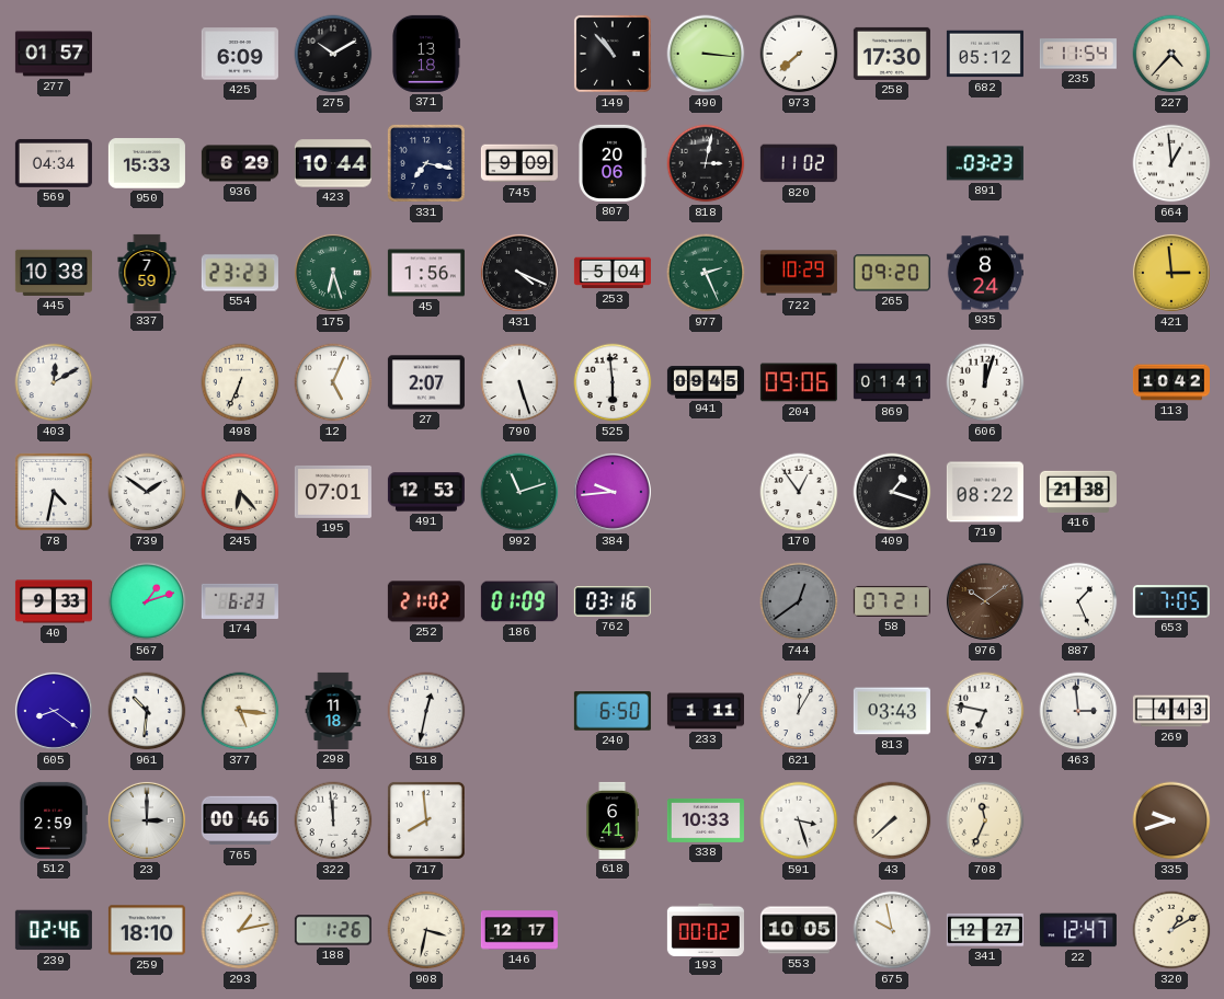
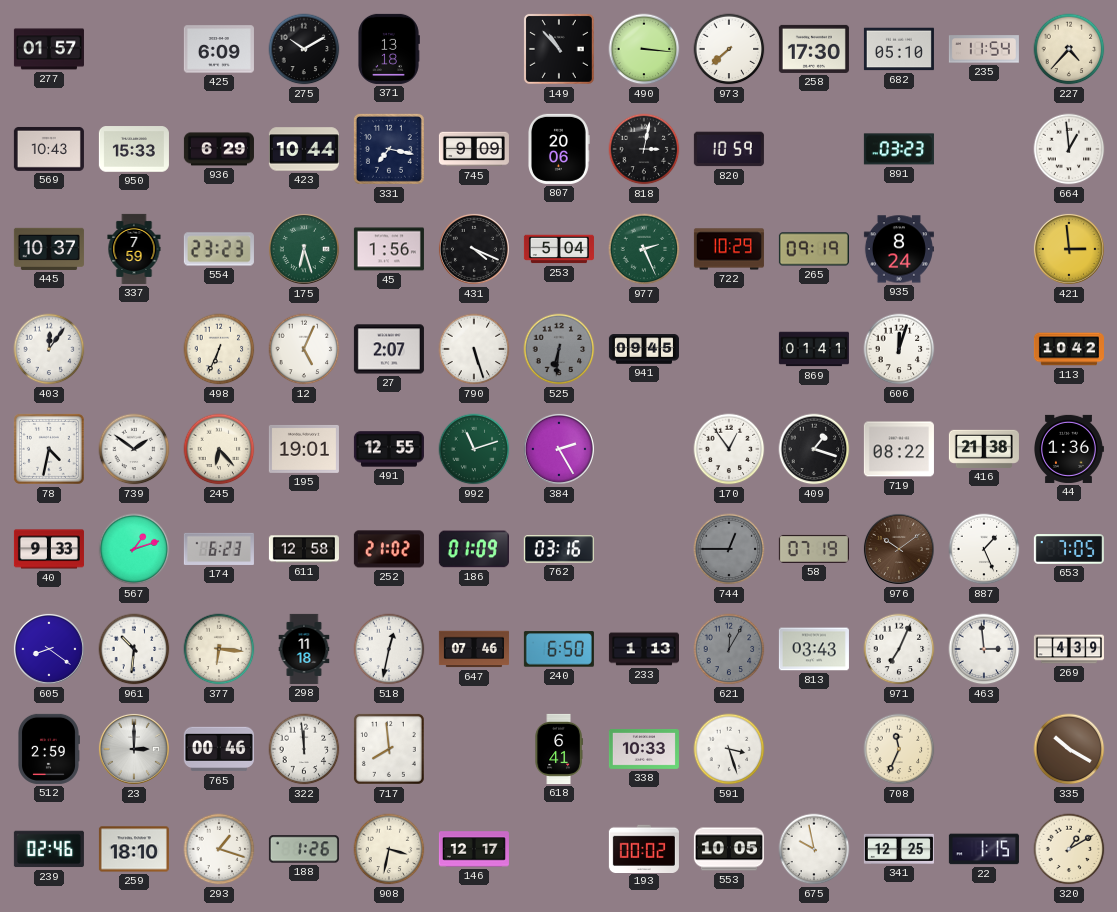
682: 05:12 -> 05:10
569: 04:34 -> 10:43
820: 11:02 -> 10:59
445: 10:38 -> 10:37
265: 09:20 -> 09:19
403: 12:10 -> 12:06
525: 5:59 -> 6:31
525 dial: white -> grey
204: 09:06 -> none
195: 07:01 -> 19:01
491: 12:53 -> 12:55
384: 9:44 -> 2:25
44: none -> 1:36
611: none -> 12:58
744: 12:39 -> 12:45
58: 07:21 -> 07:19
377: 5:16 -> 6:16
647: none -> 07:46
233: 1:11 -> 1:13
621 dial: white -> grey
971: 6:47 -> 7:04
269: 4:43 -> 4:39
43: 7:38 -> none
335: 9:42 -> 10:20
293: 1:13 -> 1:18
341: 12:27 -> 12:25
22: 12:47 -> 1:15
